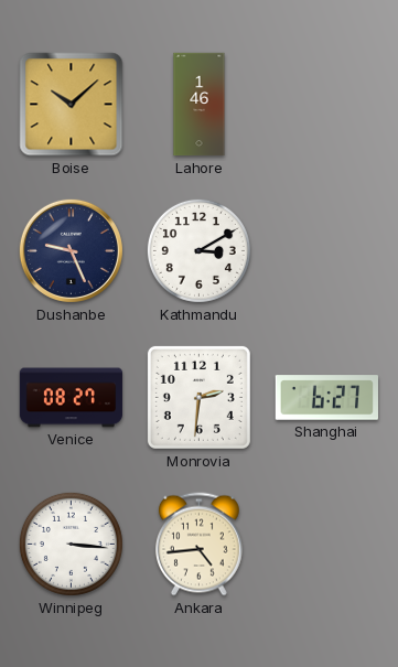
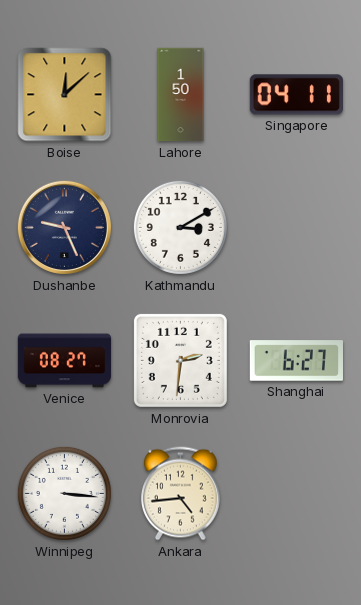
Boise: 10:08 -> 12:08
Lahore: 1:46 -> 1:50
Singapore: none -> 04:11
